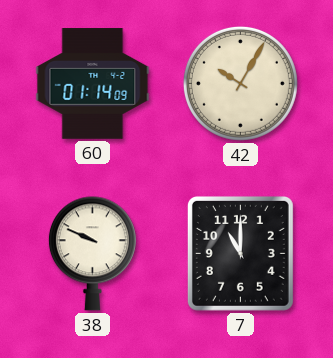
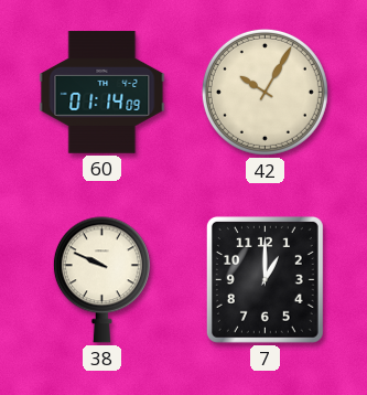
7: 11:00 -> 1:00
